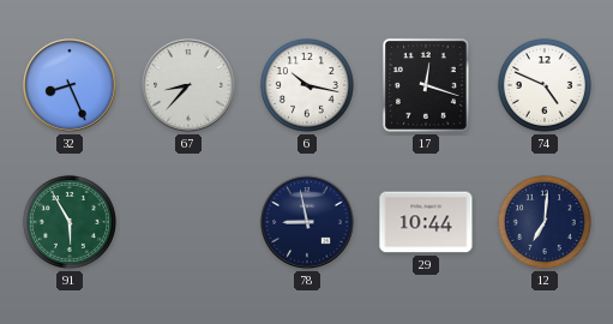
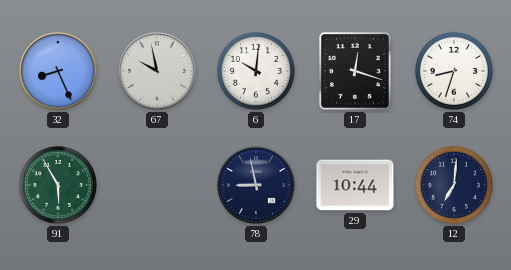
67: 8:37 -> 9:58
6: 10:17 -> 10:01
74: 4:49 -> 8:33
